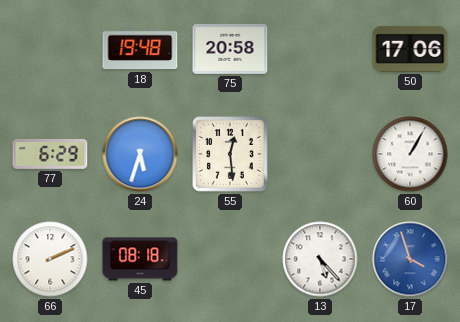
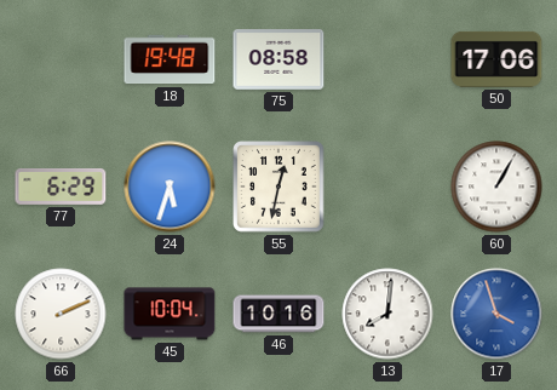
75: 20:58 -> 08:58
55: 12:29 -> 12:32
45: 08:18 -> 10:04
46: none -> 10:16
13: 5:23 -> 8:01
